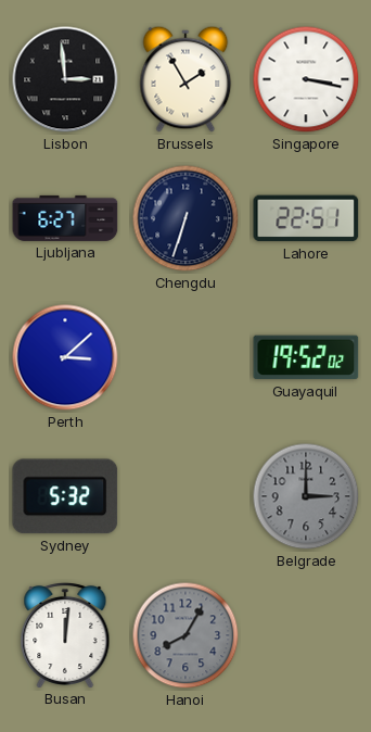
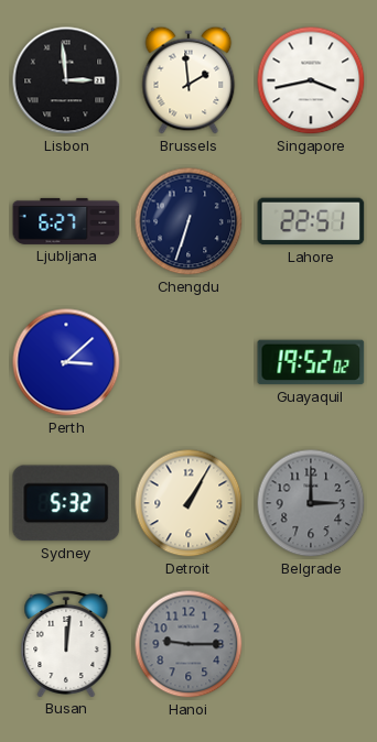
Brussels: 1:55 -> 1:59
Singapore: 3:17 -> 3:43
Detroit: none -> 1:05
Hanoi: 8:05 -> 9:15
